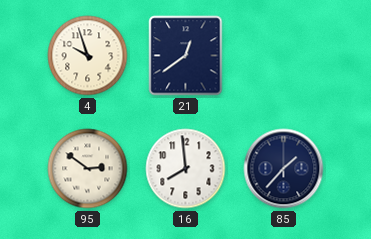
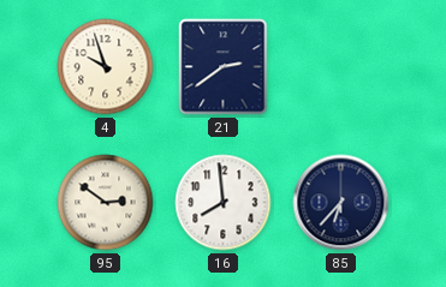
21: 12:39 -> 2:39
85: 1:37 -> 6:37
